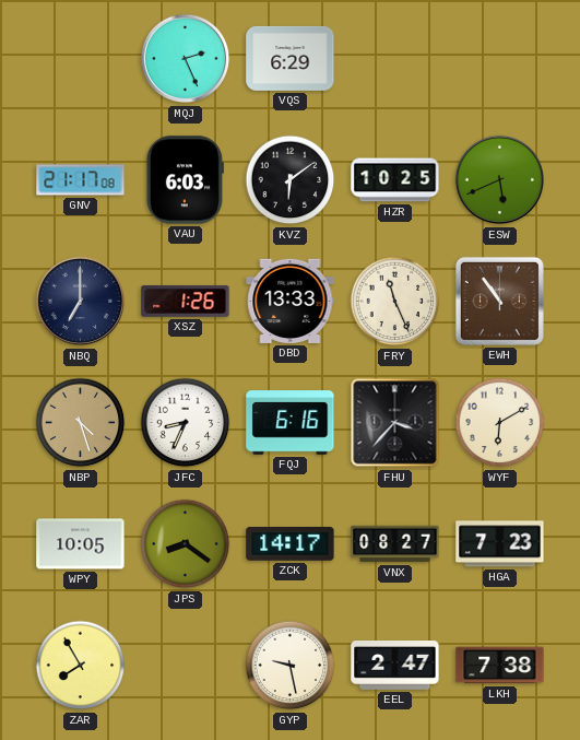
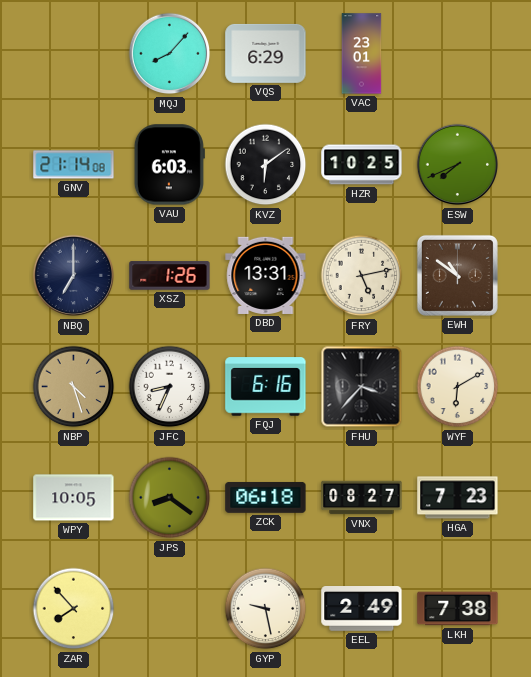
MQJ: 2:26 -> 8:07
VAC: none -> 23:01
GNV: 21:17 -> 21:14
ESW: 5:41 -> 7:41
DBD: 13:33 -> 13:31
FRY: 11:26 -> 5:13
EWH: 10:54 -> 10:51
ZCK: 14:17 -> 06:18
ZAR: 7:55 -> 7:53
EEL: 2:47 -> 2:49
